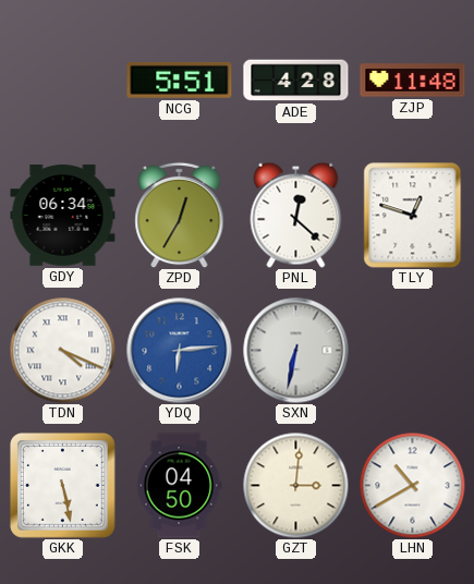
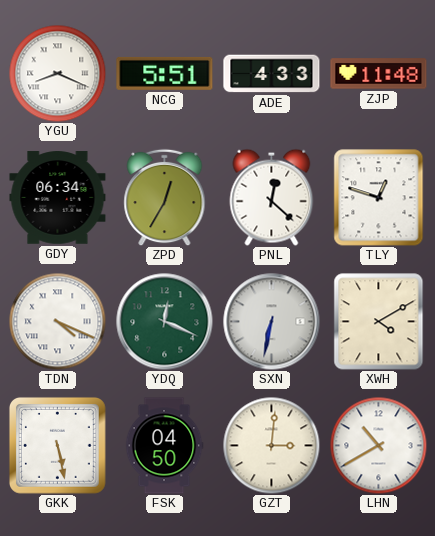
YGU: none -> 8:19
ADE: 4:28 -> 4:33
YDQ: 6:14 -> 12:19
YDQ dial: blue -> green
XWH: none -> 4:10
